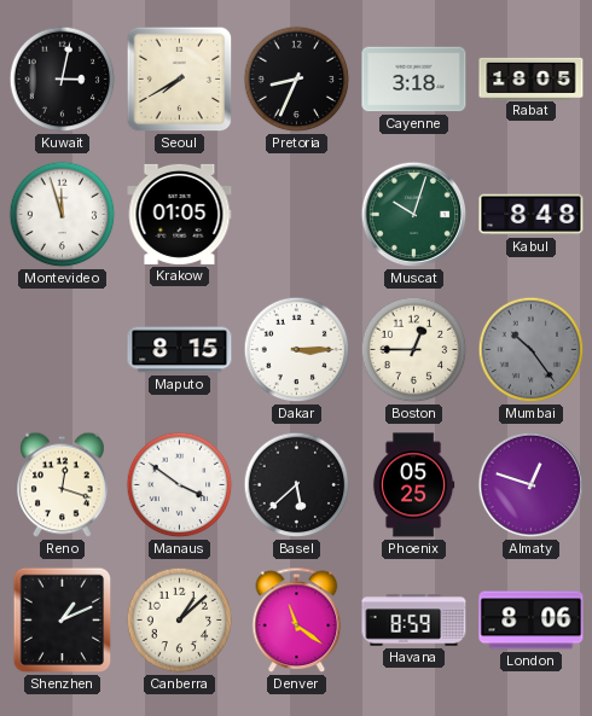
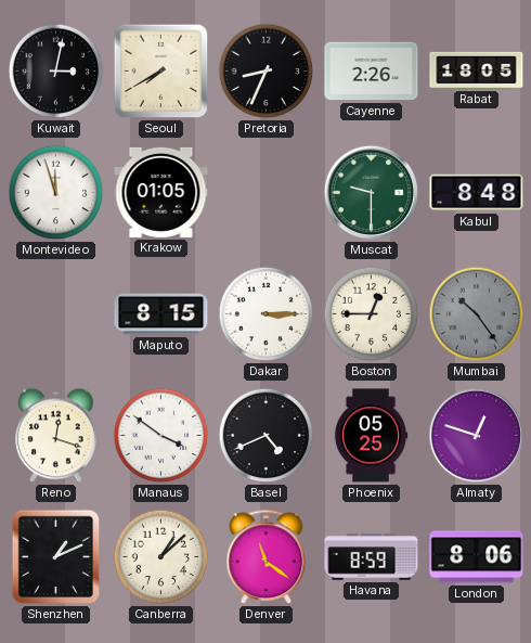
Cayenne: 3:18 -> 2:26
Muscat: 10:03 -> 9:30
Basel: 5:38 -> 4:41
